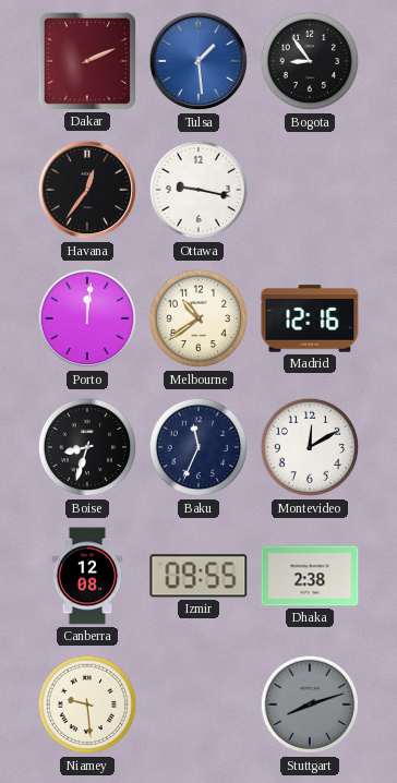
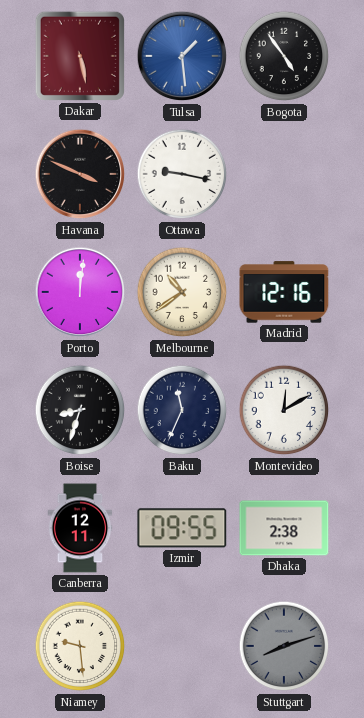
Dakar: 2:11 -> 5:28
Bogota: 8:54 -> 4:54
Havana: 12:36 -> 3:49
Canberra: 12:08 -> 12:11
